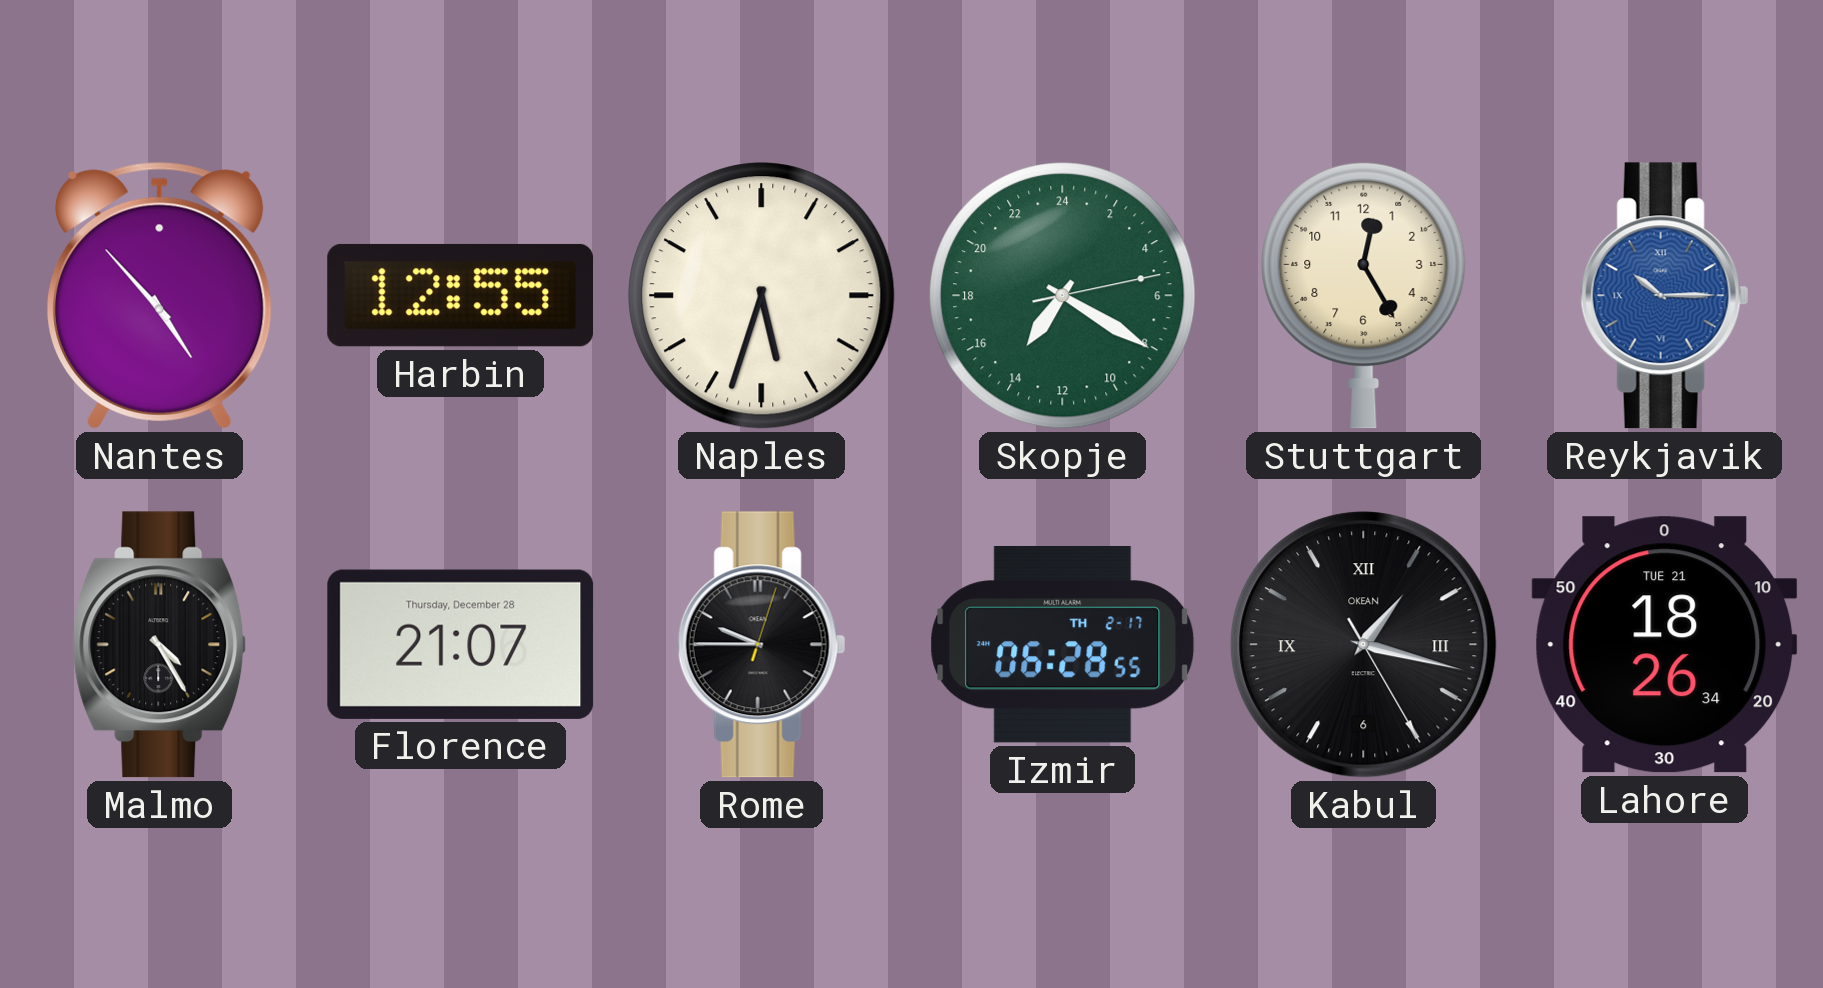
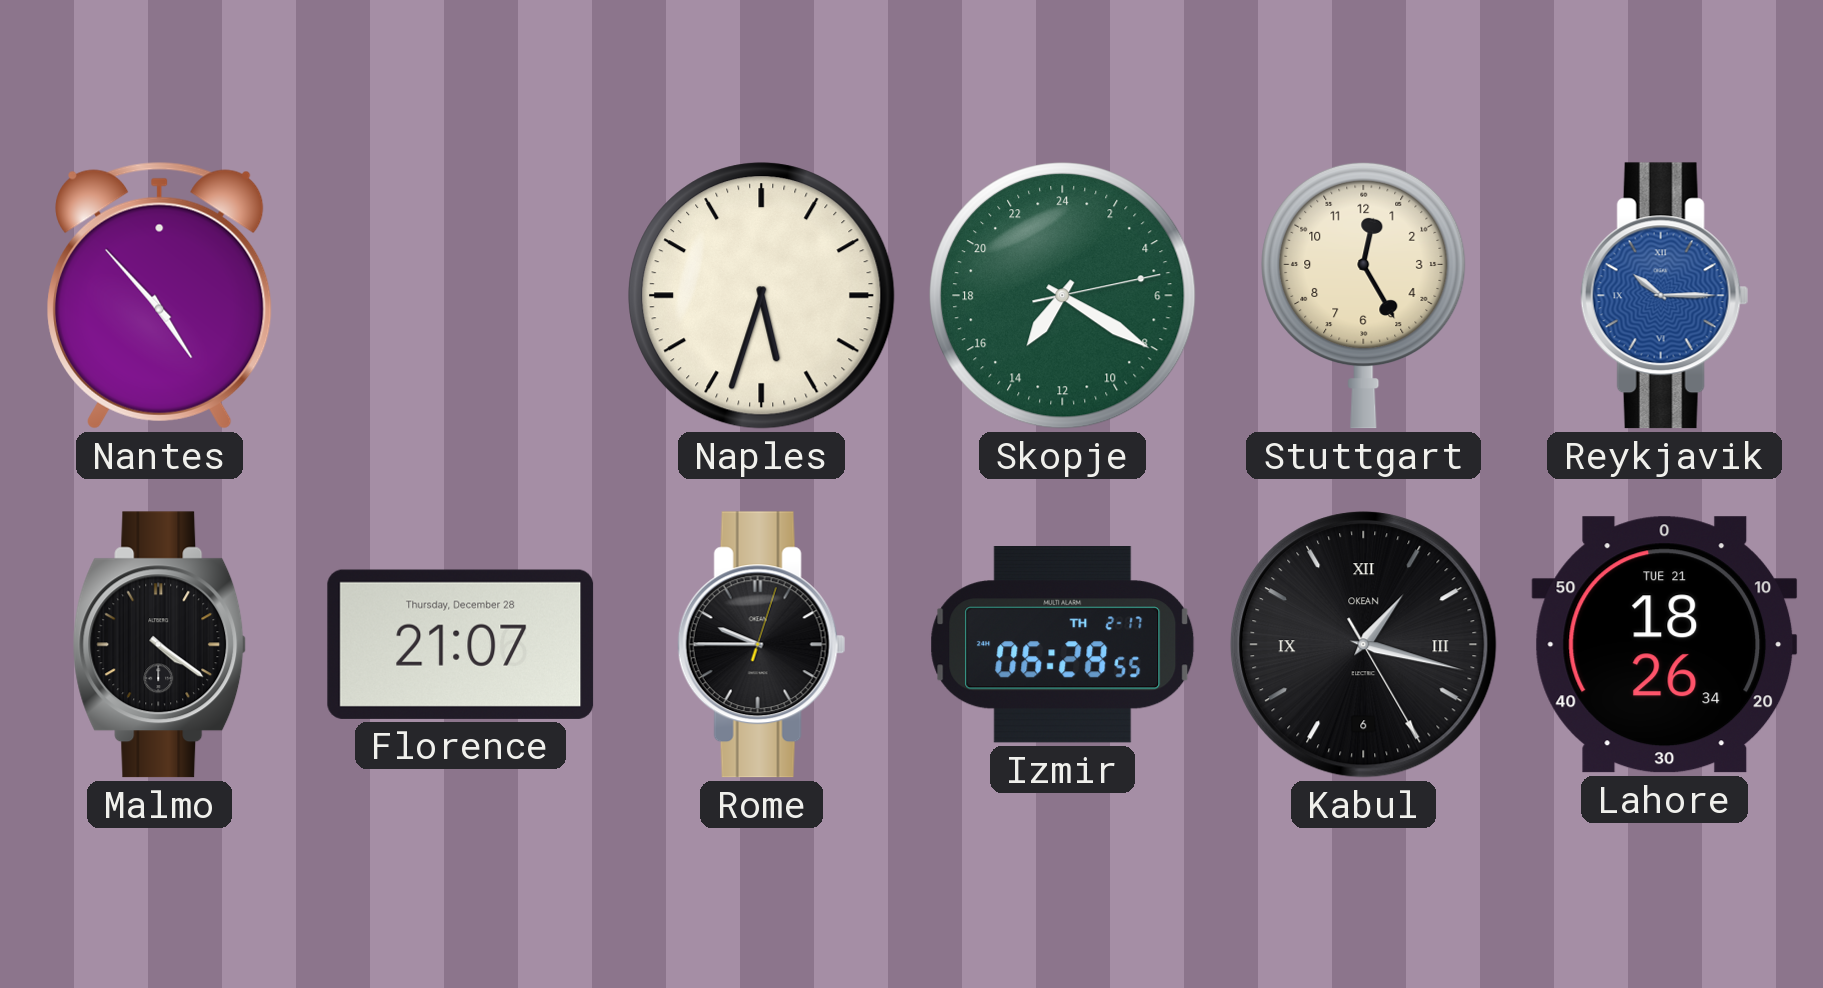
Harbin: 12:55 -> none
Malmo: 4:25 -> 4:21
